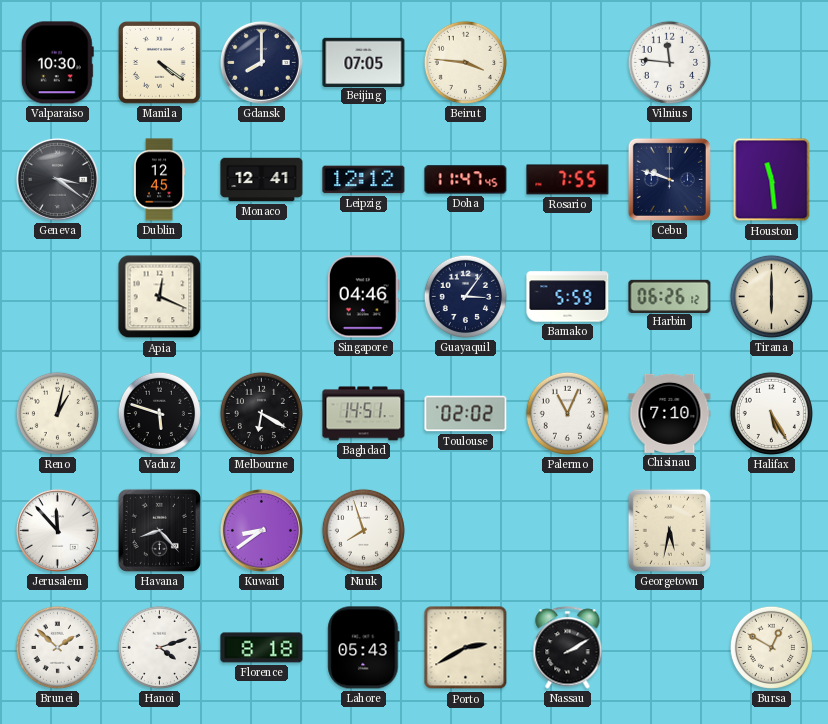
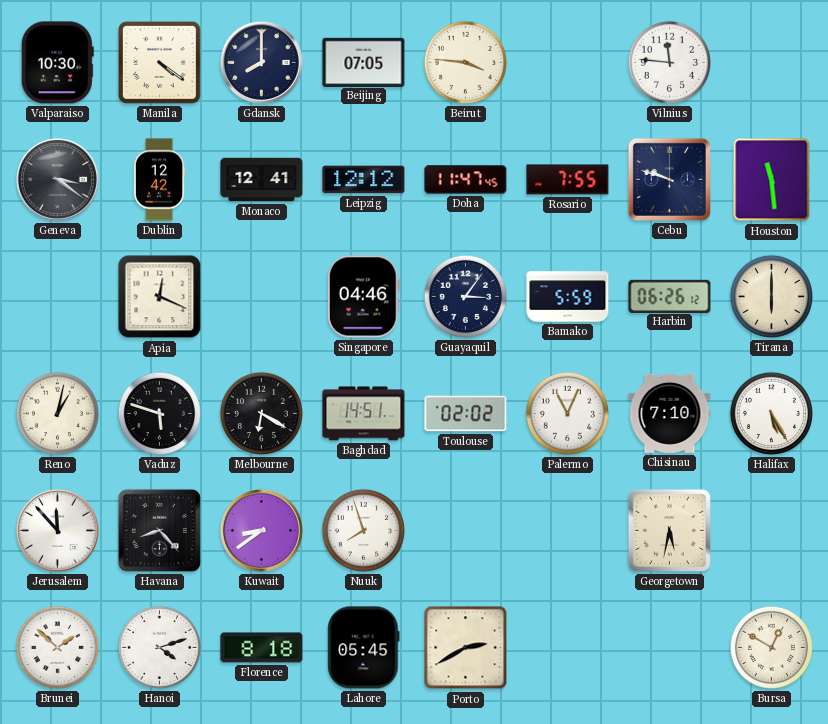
Dublin: 12:45 -> 12:42
Lahore: 05:43 -> 05:45
Nassau: 2:10 -> none
